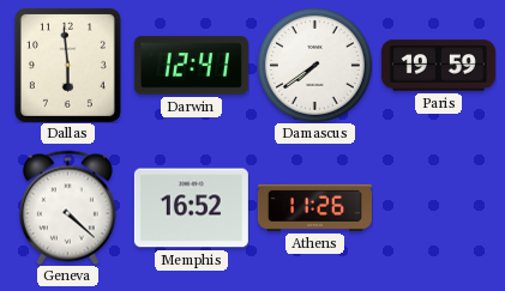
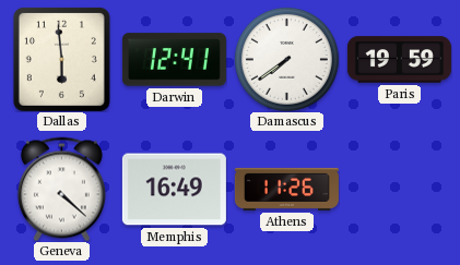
Memphis: 16:52 -> 16:49
